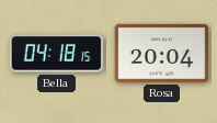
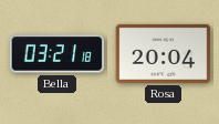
Bella: 04:18 -> 03:21
